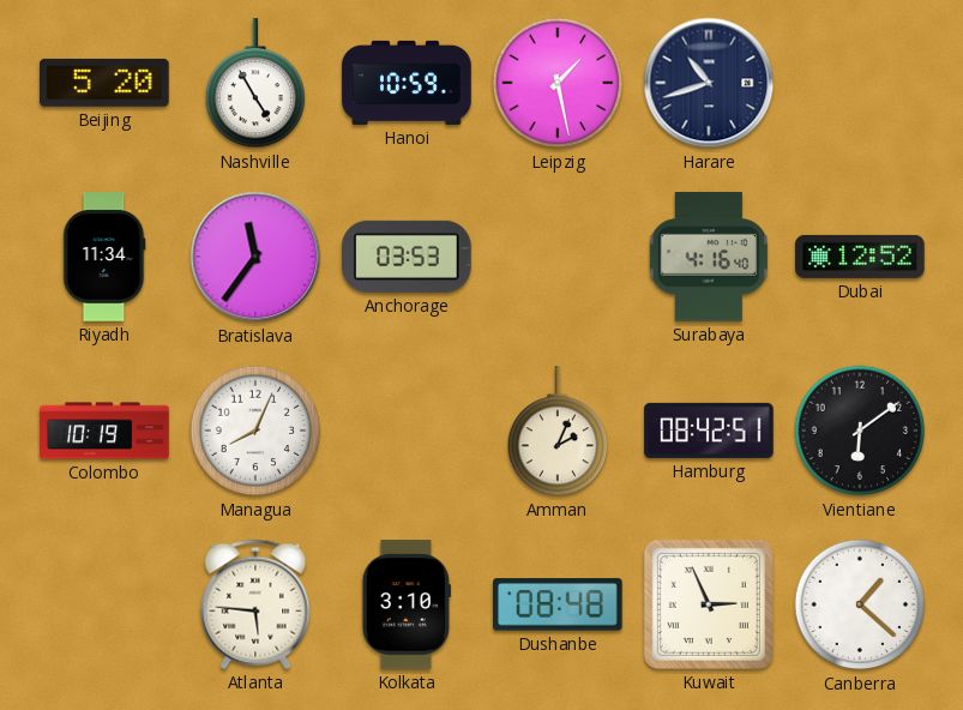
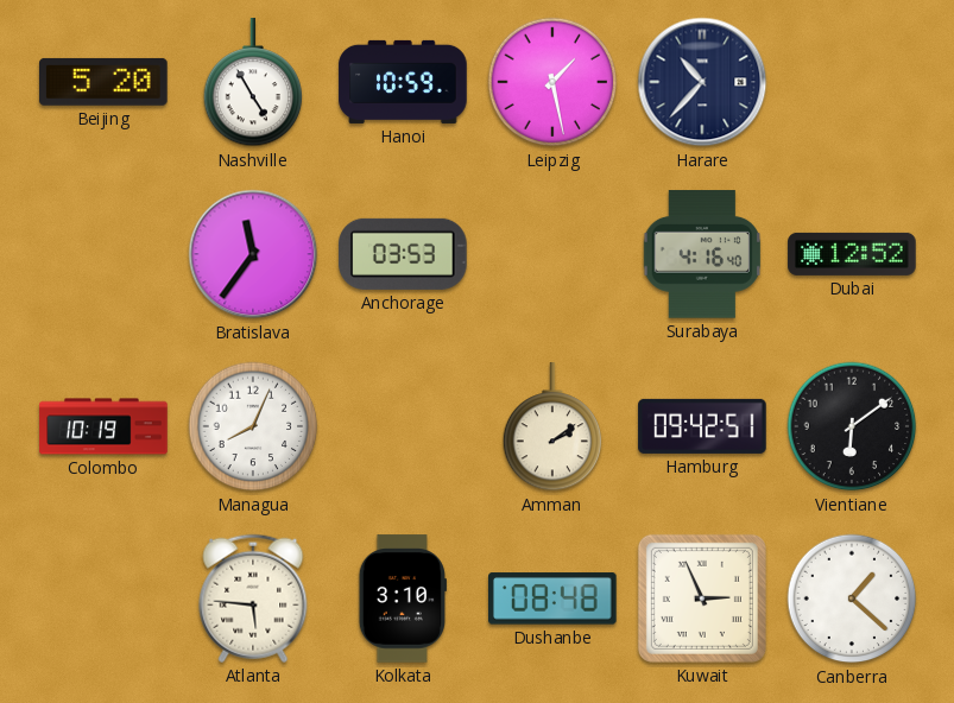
Harare: 10:42 -> 10:37
Riyadh: 11:34 -> none
Amman: 2:04 -> 2:09
Hamburg: 08:42 -> 09:42
